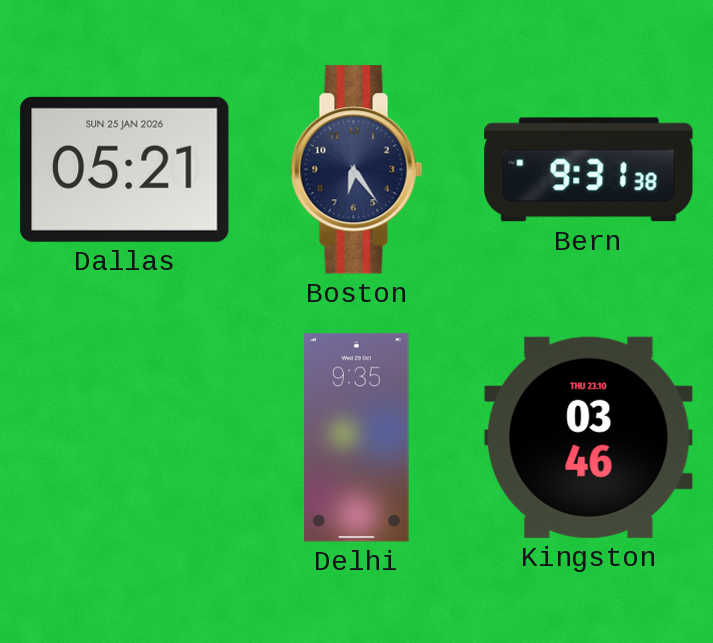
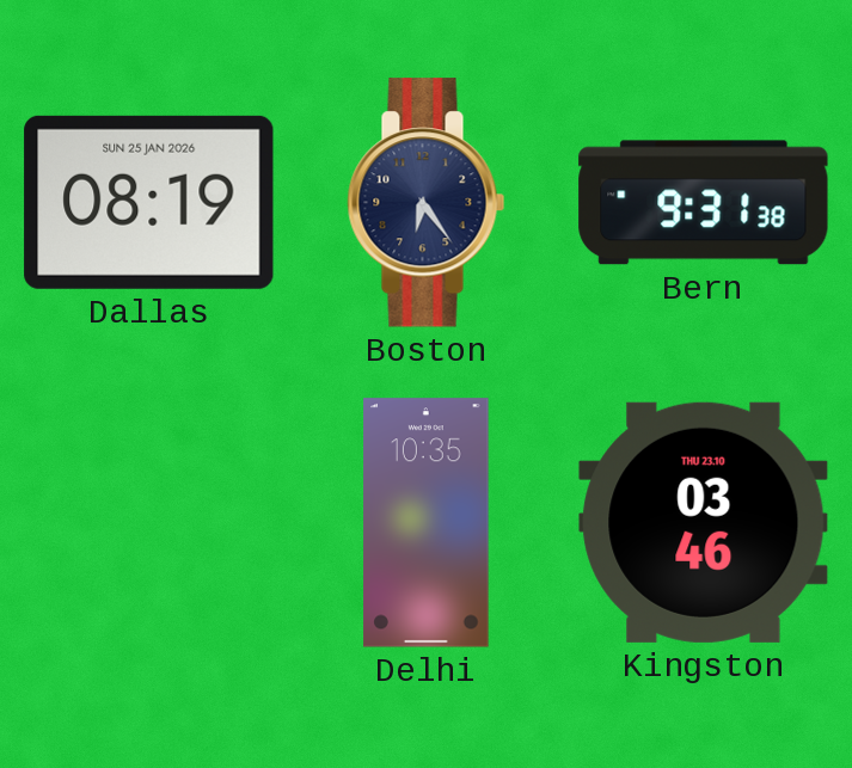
Dallas: 05:21 -> 08:19
Delhi: 9:35 -> 10:35
